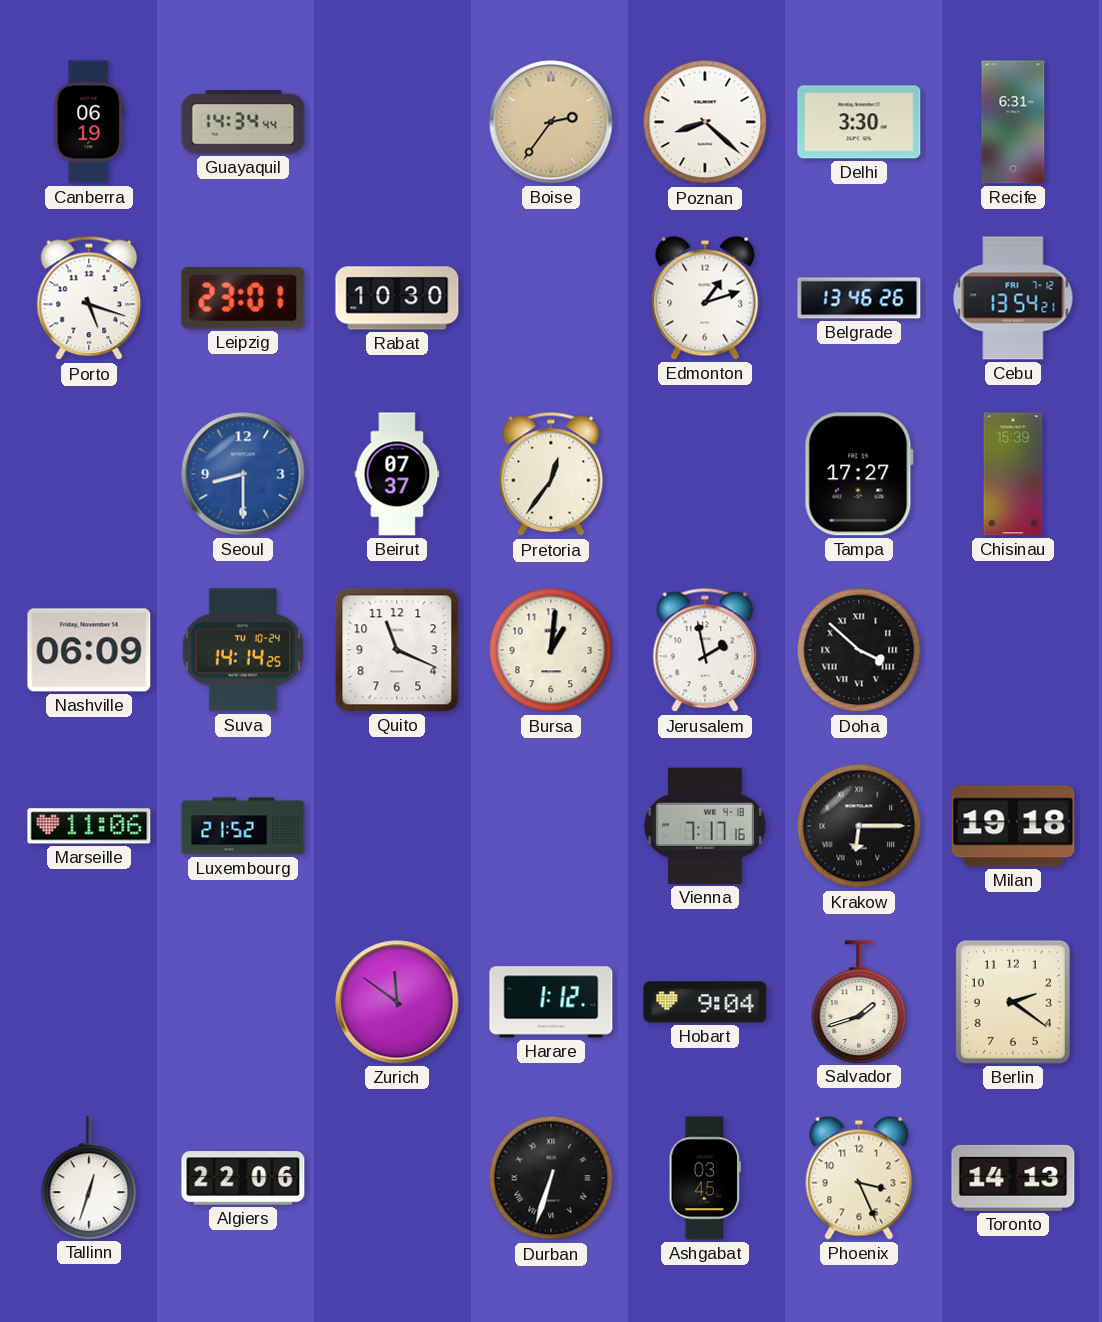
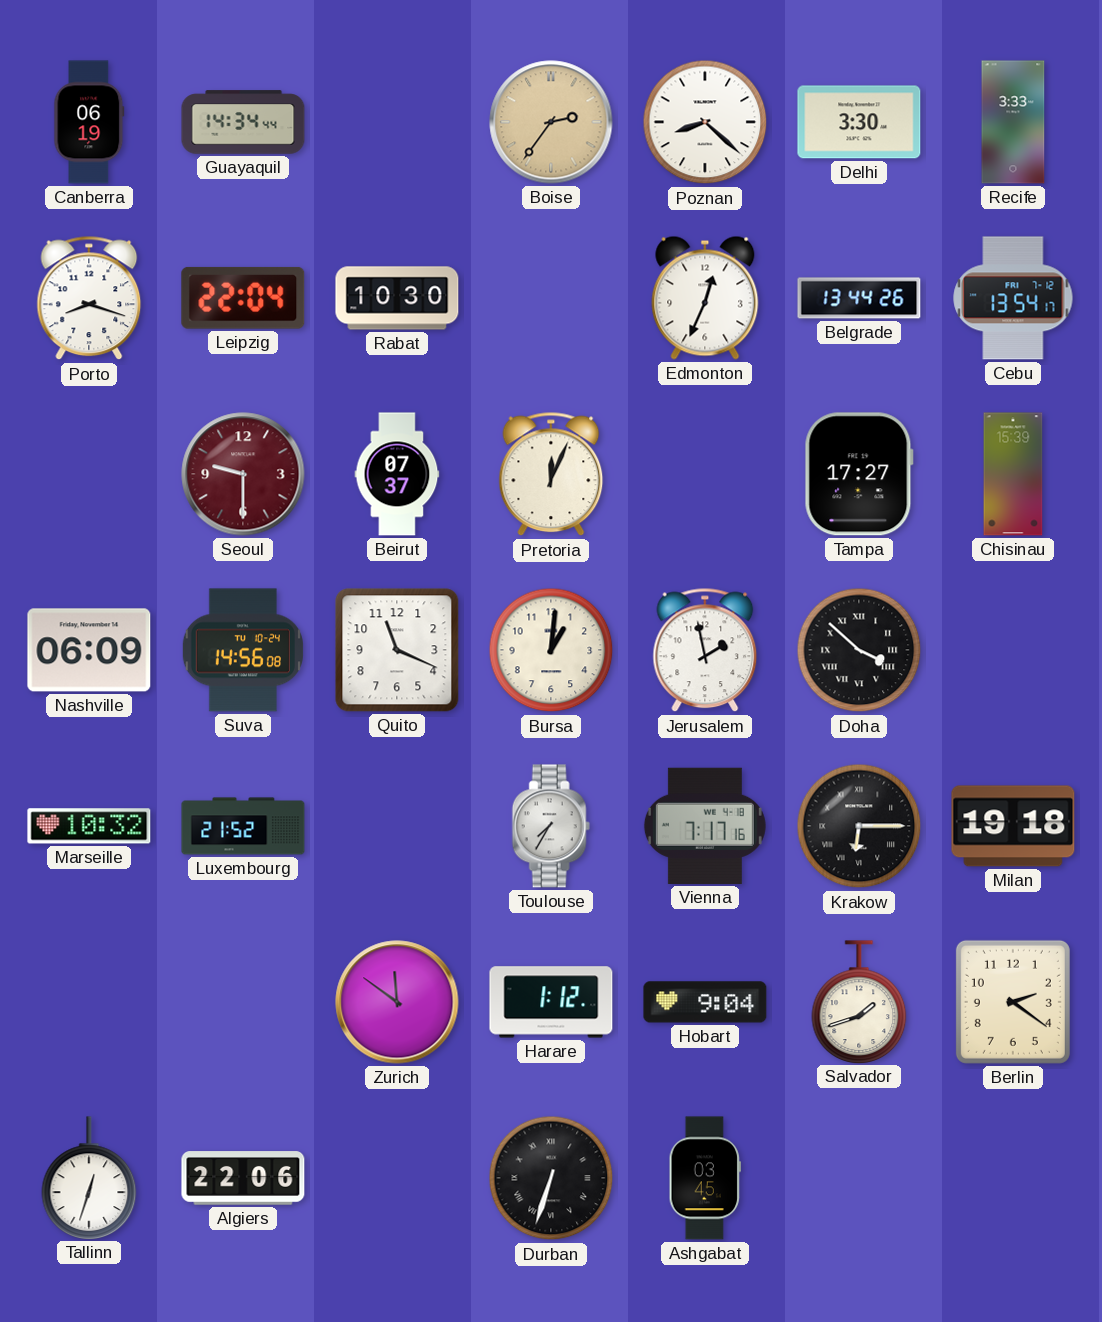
Recife: 6:31 -> 3:33
Porto: 5:18 -> 8:18
Leipzig: 23:01 -> 22:04
Edmonton: 1:12 -> 12:34
Belgrade: 13:46 -> 13:44
Cebu: 13:54:21 -> 13:54:17
Seoul: 8:30 -> 9:30
Seoul dial: blue -> burgundy
Pretoria: 12:36 -> 12:04
Suva: 14:14 -> 14:56
Marseille: 11:06 -> 10:32
Toulouse: none -> 7:35
Phoenix: 3:26 -> none
Toronto: 14:13 -> none
